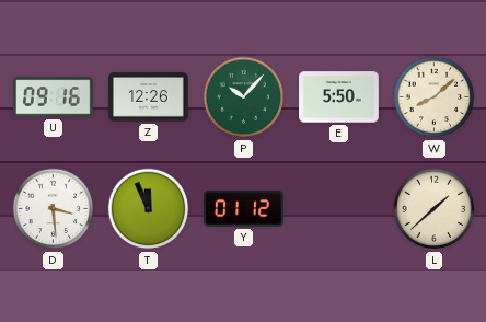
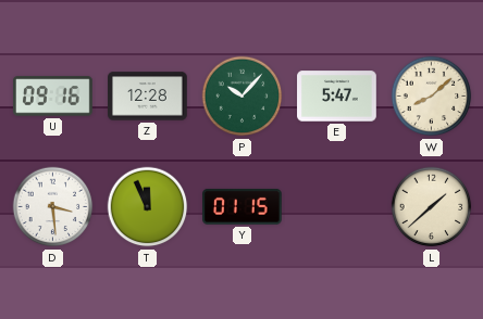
Z: 12:26 -> 12:28
E: 5:50 -> 5:47
Y: 01:12 -> 01:15
